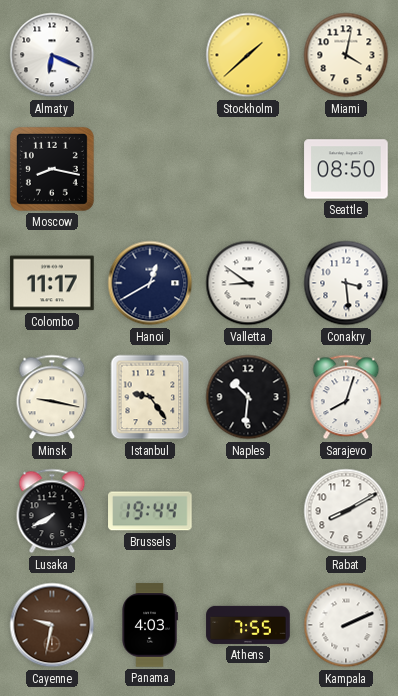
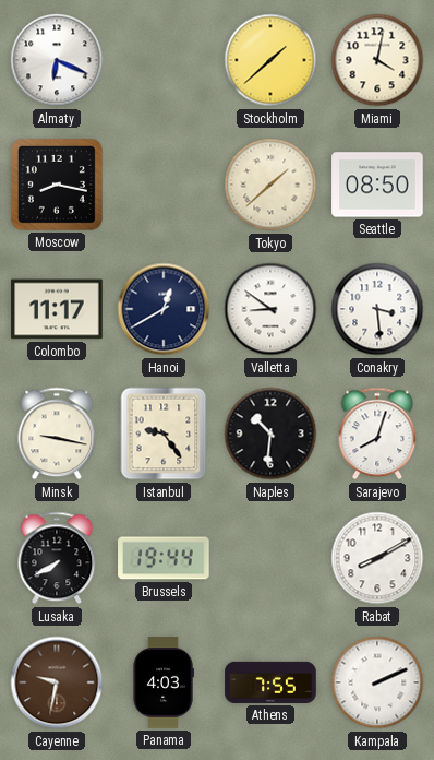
Tokyo: none -> 1:38
